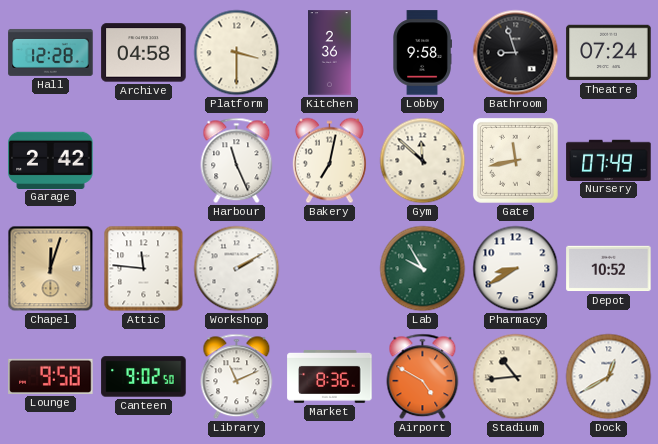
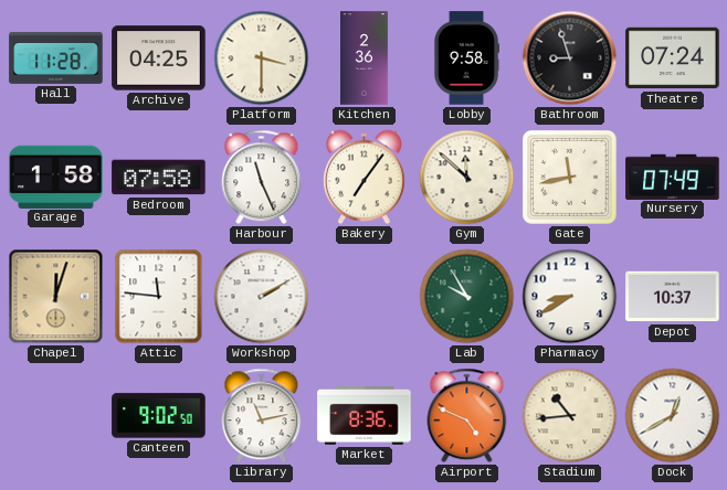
Hall: 12:28 -> 11:28
Archive: 04:58 -> 04:25
Garage: 2:42 -> 1:58
Bedroom: none -> 07:58
Bakery: 7:02 -> 7:06
Depot: 10:52 -> 10:37
Lounge: 9:58 -> none
Library: 11:11 -> 11:13
Airport: 4:50 -> 4:49
